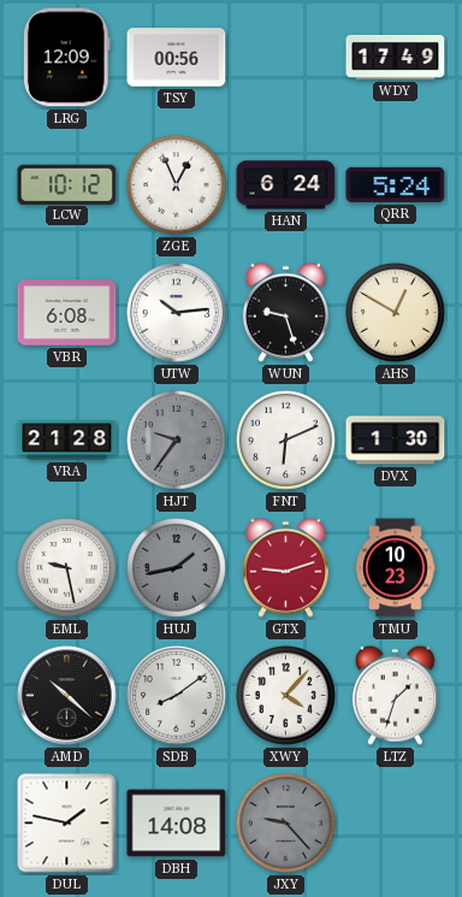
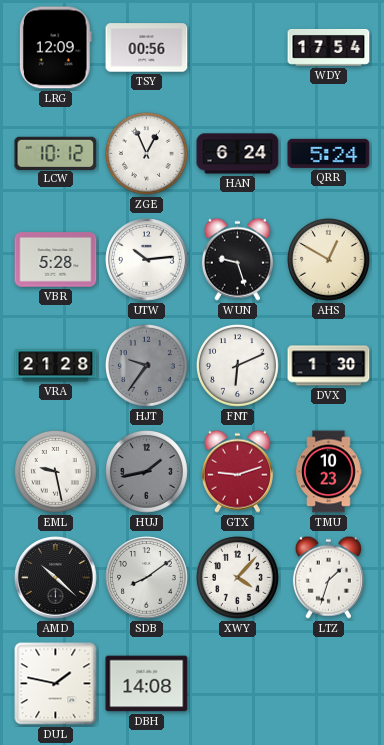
WDY: 17:49 -> 17:54
VBR: 6:08 -> 5:28
JXY: 9:23 -> none
